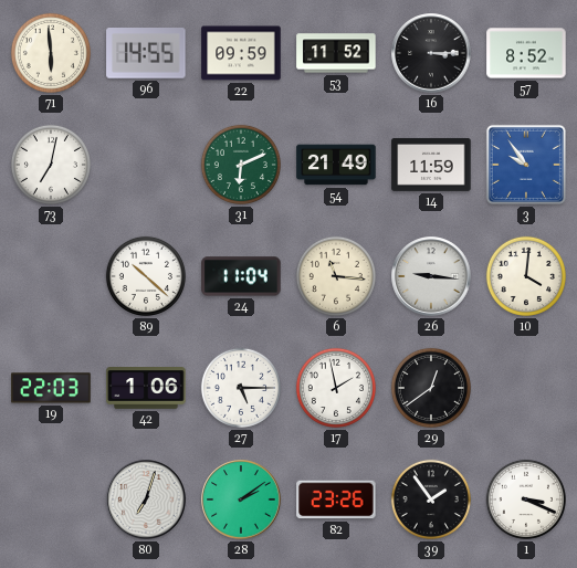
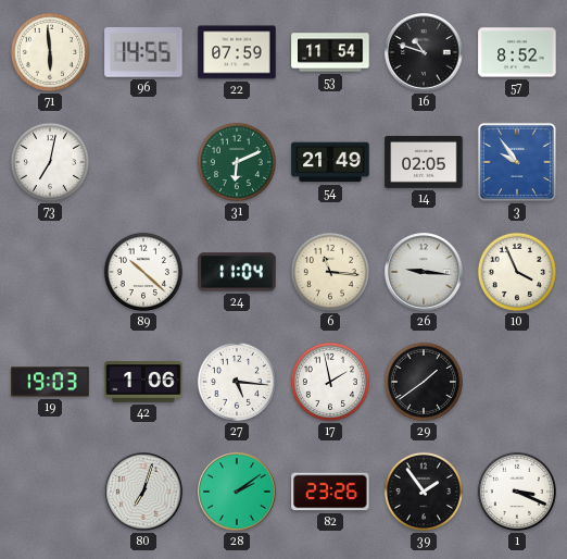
22: 09:59 -> 07:59
53: 11:52 -> 11:54
16: 3:15 -> 10:48
14: 11:59 -> 02:05
10: 4:01 -> 3:56
19: 22:03 -> 19:03
27: 5:15 -> 5:16
29: 12:39 -> 1:39
